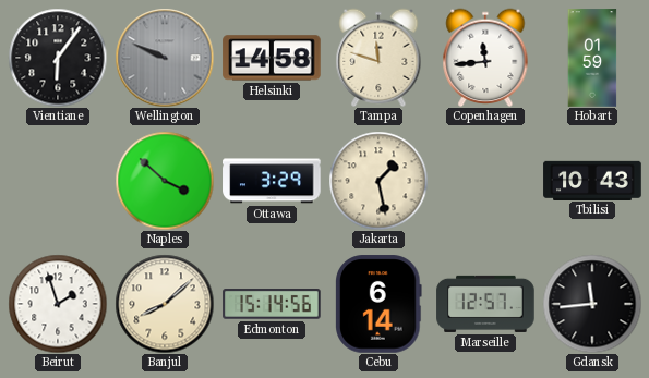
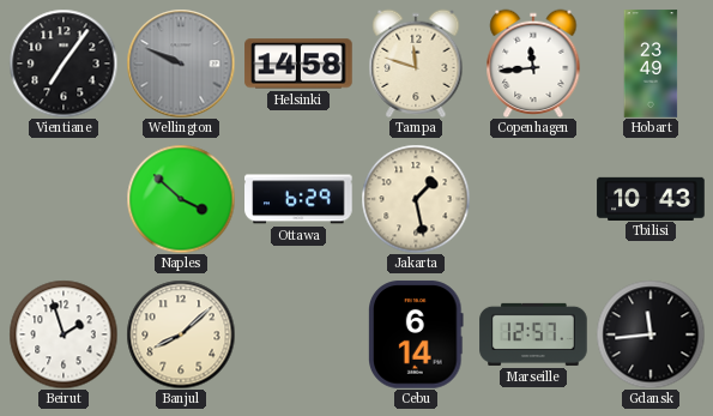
Vientiane: 6:06 -> 7:06
Hobart: 01:59 -> 23:49
Ottawa: 3:29 -> 6:29
Edmonton: 15:14 -> none
